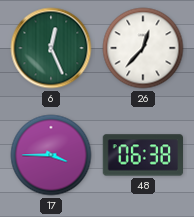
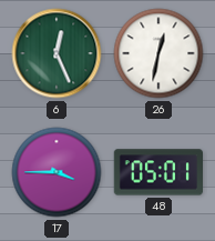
26: 12:37 -> 12:32
48: 06:38 -> 05:01
